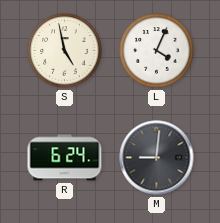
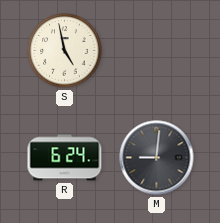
L: 4:04 -> none
